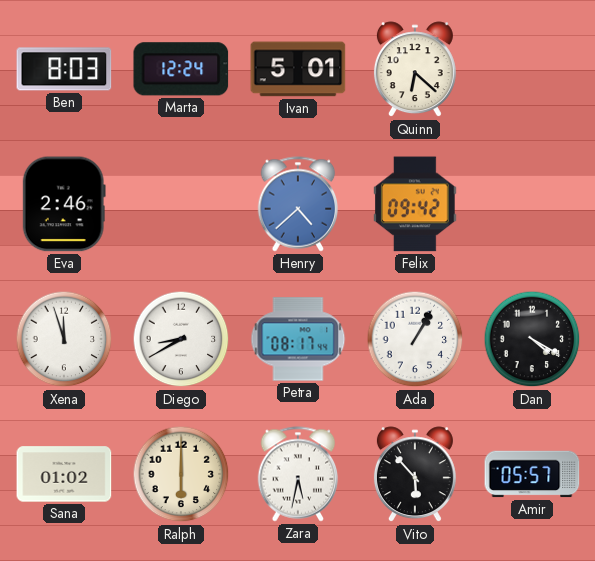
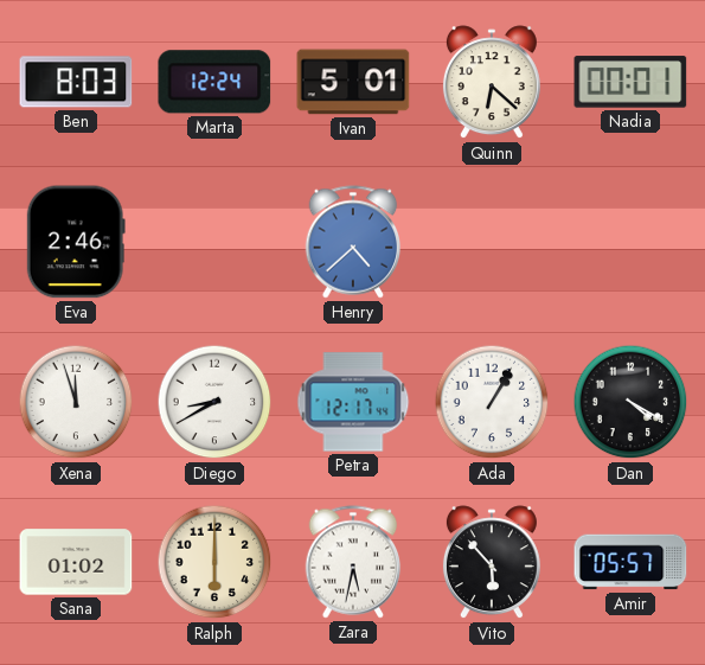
Nadia: none -> 00:01
Felix: 09:42 -> none
Petra: 08:17 -> 12:17
